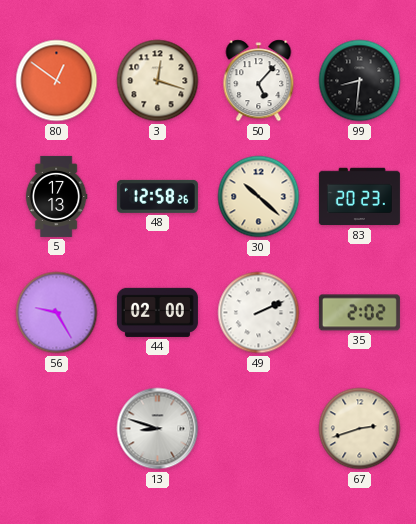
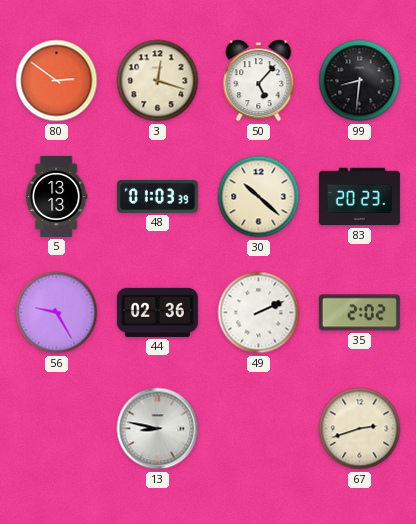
80: 12:51 -> 2:51
5: 17:13 -> 13:13
48: 12:58 -> 01:03
44: 02:00 -> 02:36
13: 8:48 -> 8:47
